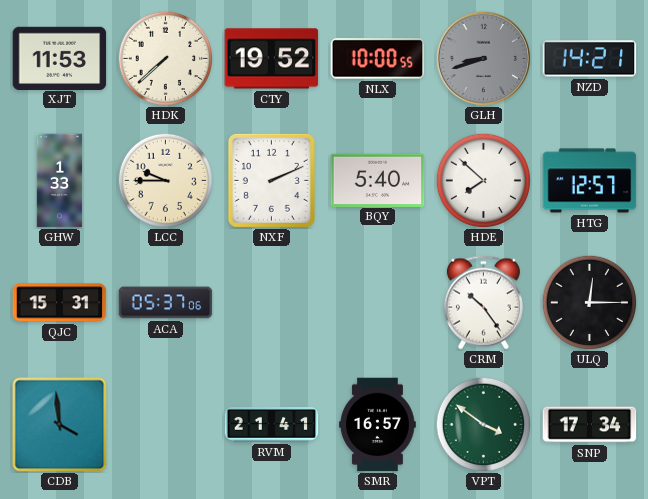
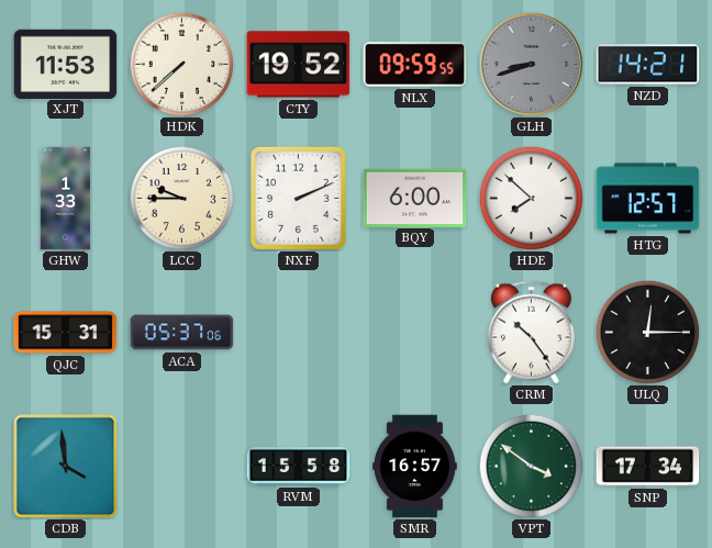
NLX: 10:00 -> 09:59
BQY: 5:40 -> 6:00
RVM: 21:41 -> 15:58
